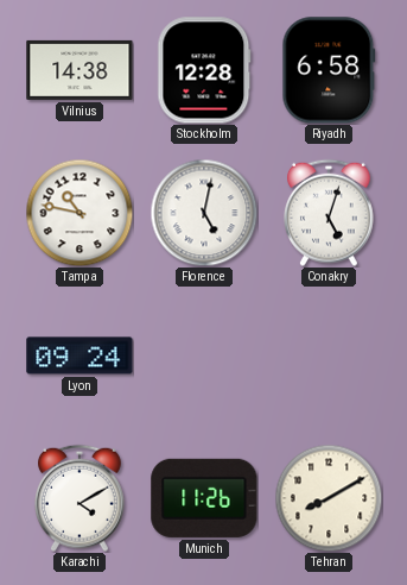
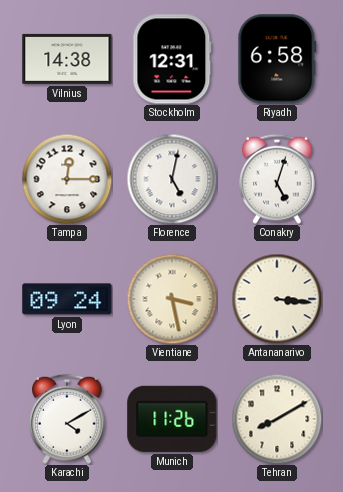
Stockholm: 12:28 -> 12:31
Tampa: 10:47 -> 12:15
Vientiane: none -> 3:28
Antananarivo: none -> 3:16
